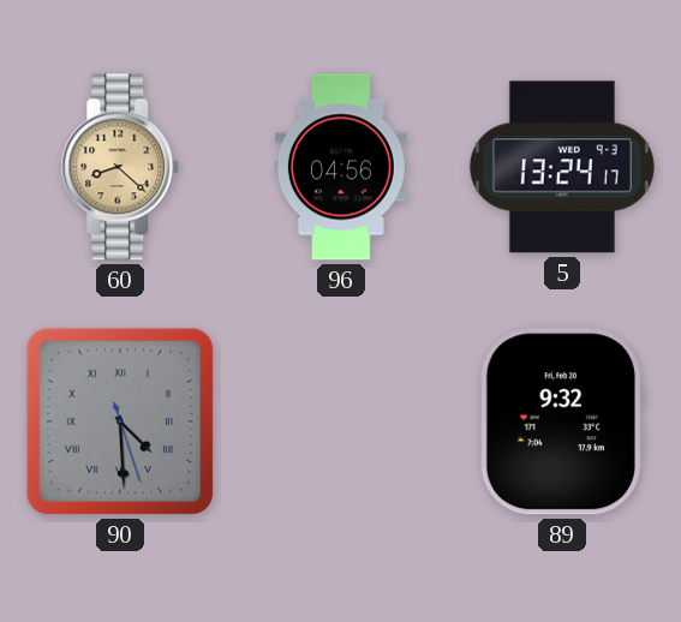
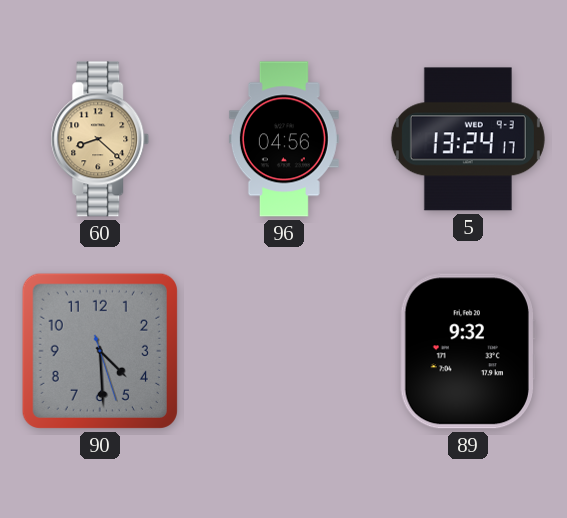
90 numerals: Roman -> Arabic
